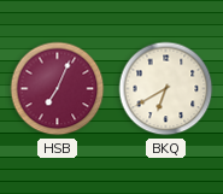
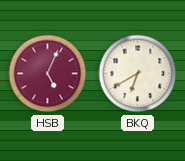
HSB: 7:04 -> 5:04
